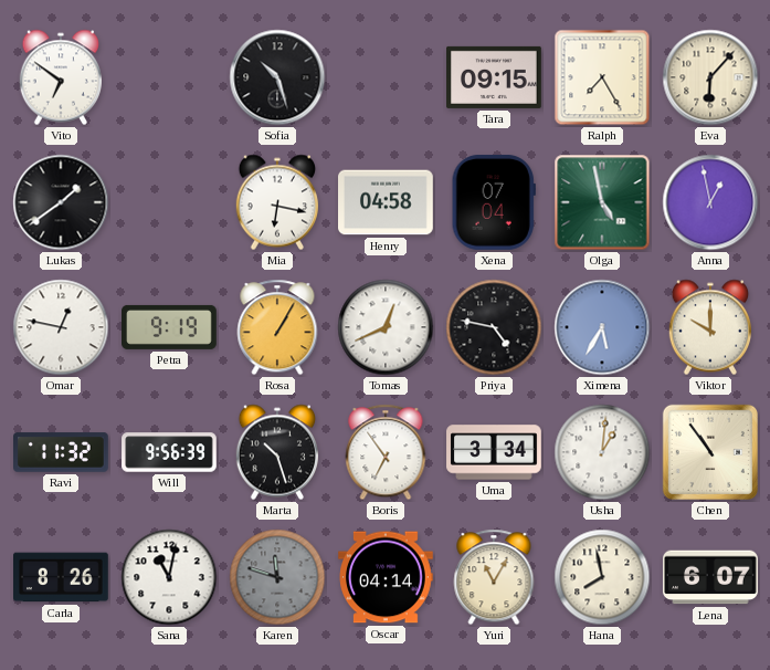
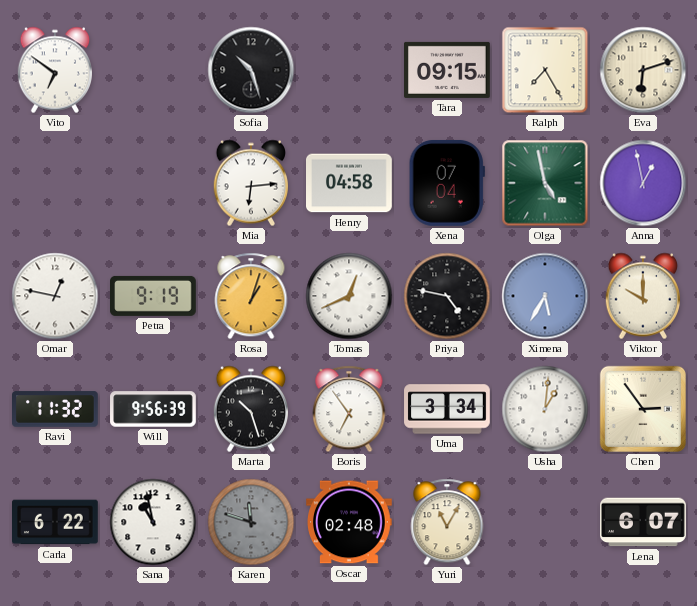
Eva: 6:07 -> 6:12
Lukas: 1:39 -> none
Mia: 6:17 -> 6:14
Rosa: 1:05 -> 1:03
Chen: 10:54 -> 2:54
Carla: 8:26 -> 6:22
Sana: 11:02 -> 10:58
Oscar: 04:14 -> 02:48
Hana: 7:58 -> none
